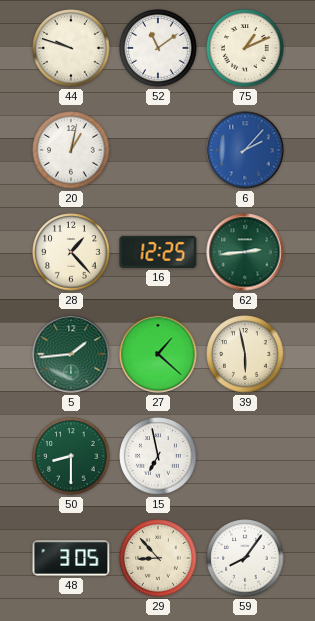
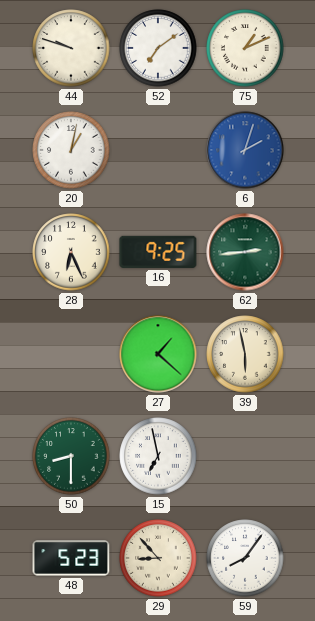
52: 11:09 -> 7:09
6: 2:07 -> 2:03
28: 1:23 -> 6:26
16: 12:25 -> 9:25
5: 1:44 -> none
48: 3:05 -> 5:23
